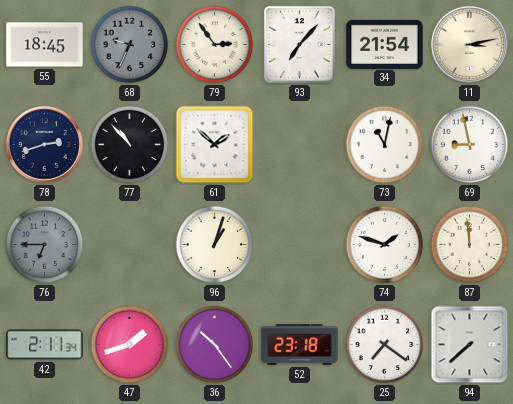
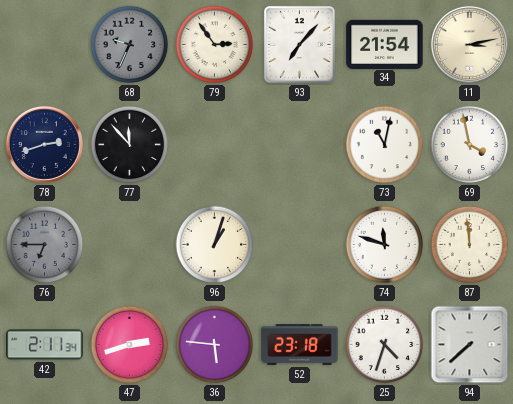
55: 18:45 -> none
77: 10:53 -> 11:53
61: 1:52 -> none
69: 8:58 -> 3:58
74: 1:48 -> 11:48
47: 1:42 -> 2:42
36: 10:24 -> 5:46
25: 7:21 -> 4:33
